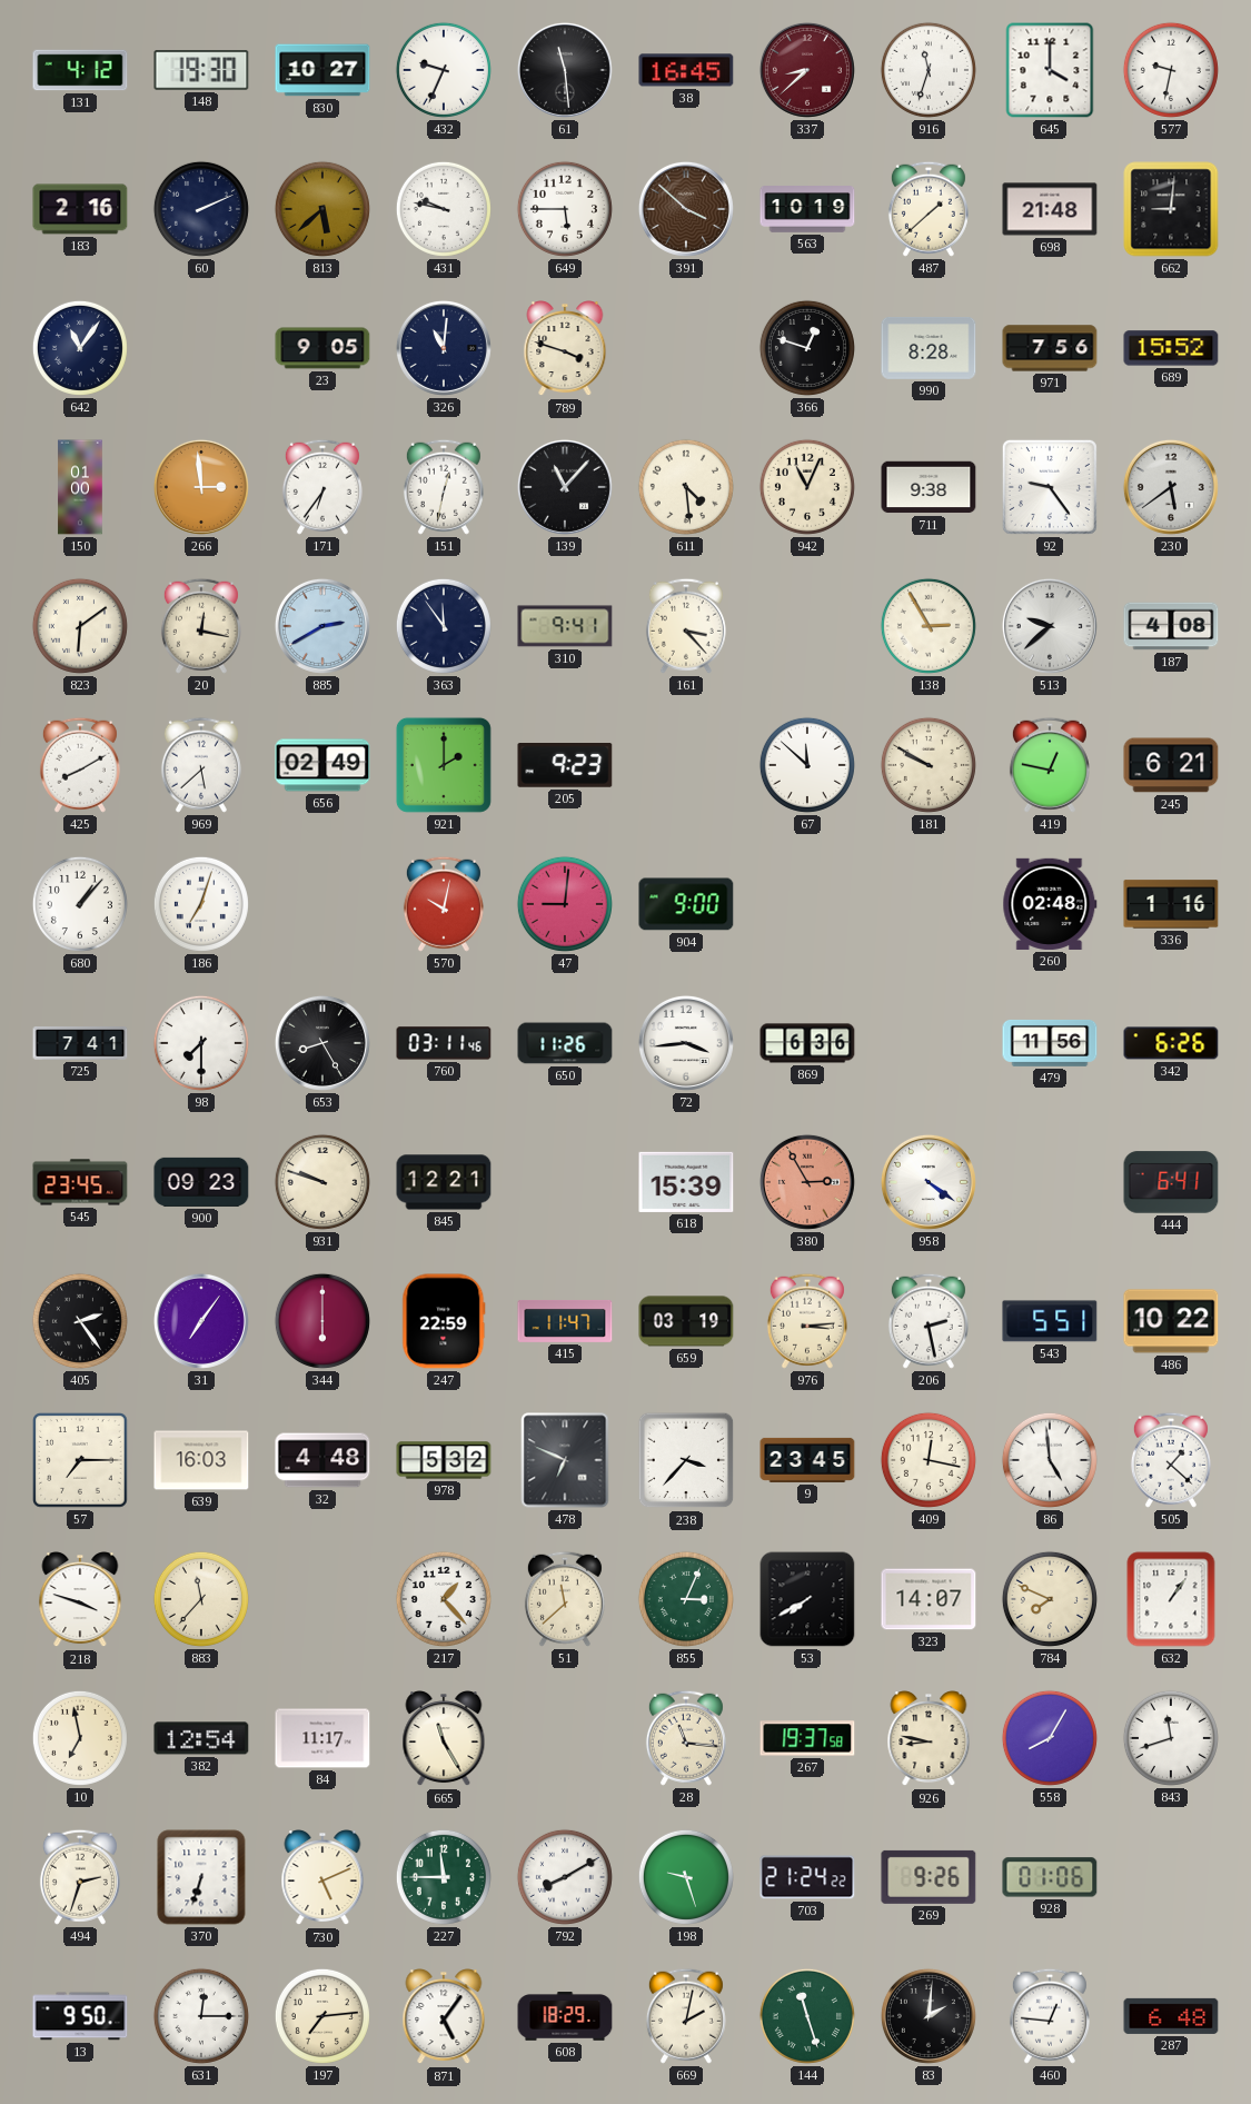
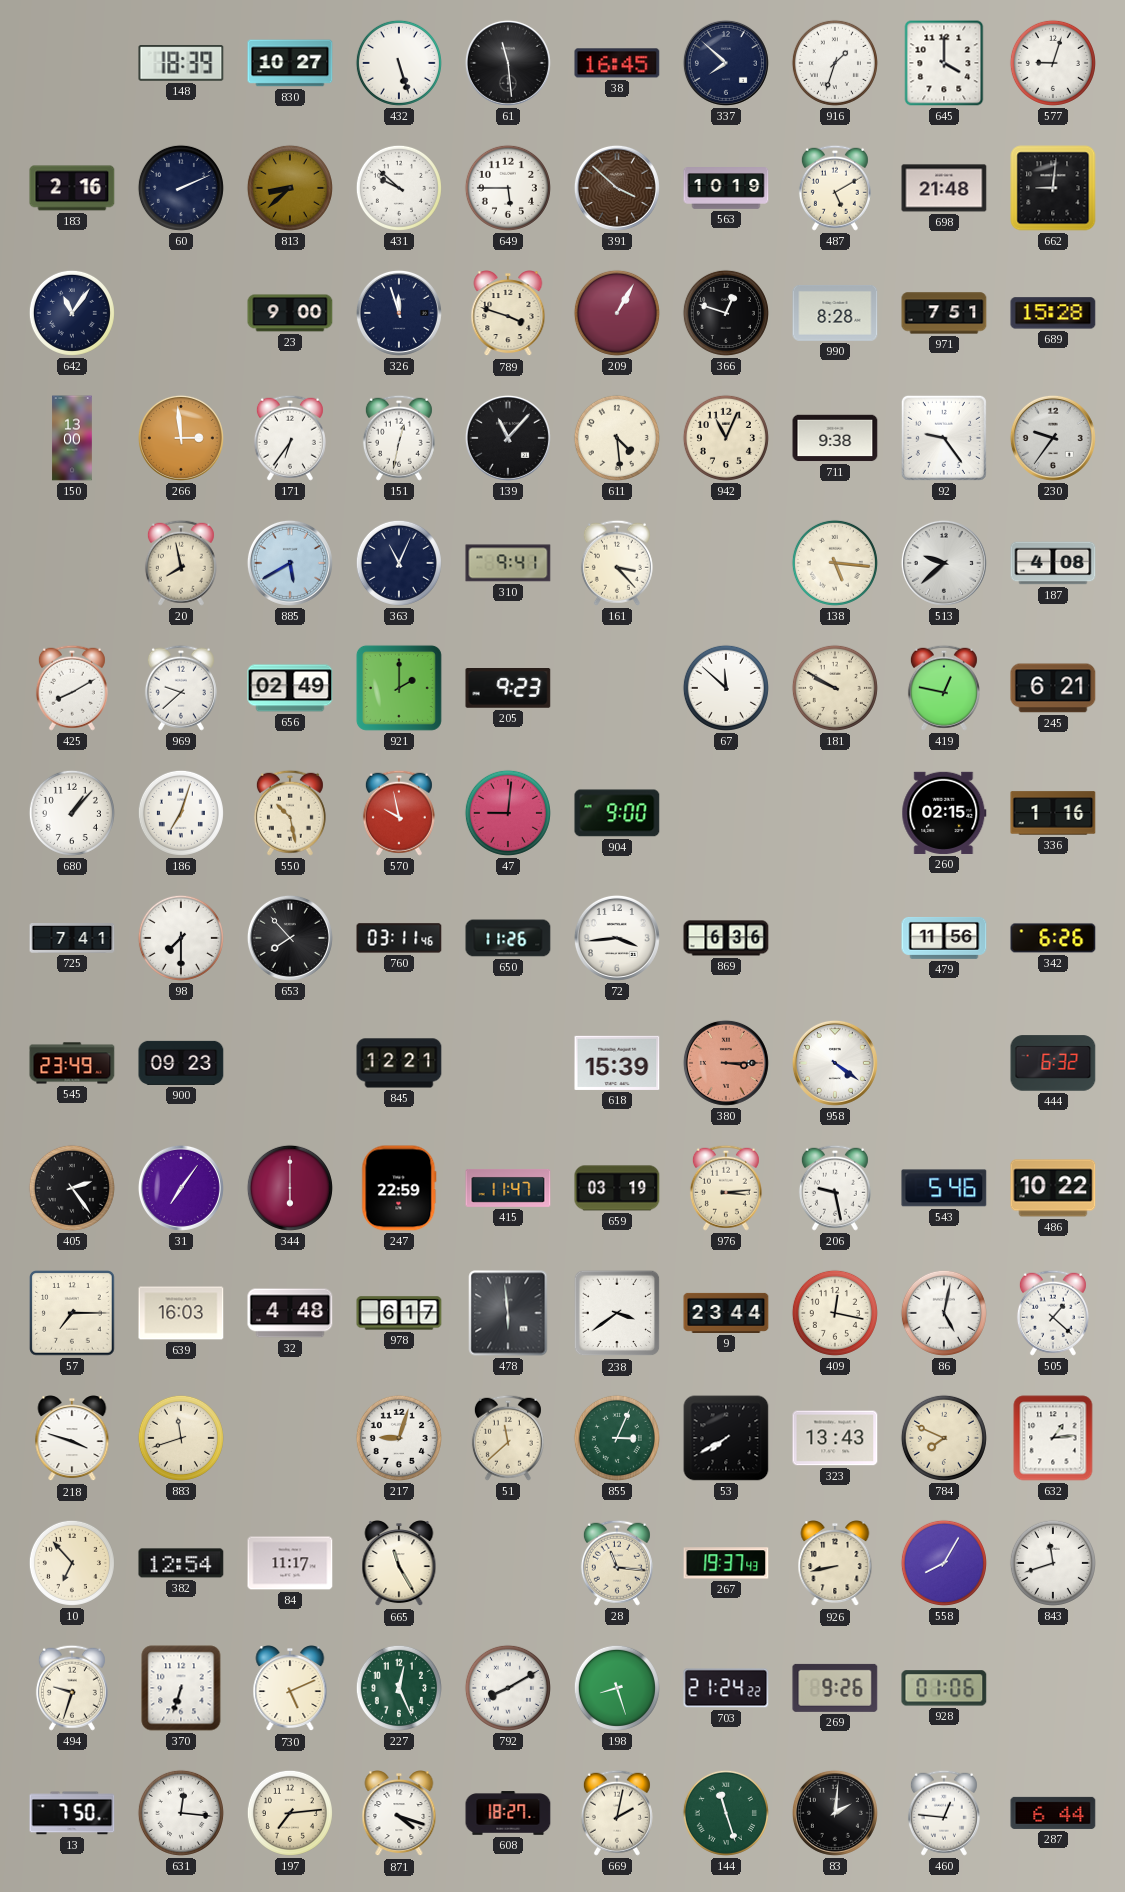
131: 4:12 -> none
148: 19:30 -> 18:39
432: 9:34 -> 5:27
337: 8:38 -> 7:52
337 dial: burgundy -> navy
916: 11:33 -> 1:33
577: 9:32 -> 9:03
813: 5:38 -> 8:38
431: 9:47 -> 9:52
487: 1:38 -> 5:10
23: 9:05 -> 9:00
326: 11:01 -> 11:57
209: none -> 1:05
971: 7:56 -> 7:51
689: 15:52 -> 15:28
150: 01:00 -> 13:00
230: 5:39 -> 9:36
823: 6:09 -> none
20: 12:17 -> 7:58
885: 2:40 -> 5:40
363: 11:54 -> 11:04
138: 2:55 -> 5:16
969: 5:38 -> 9:38
550: none -> 10:28
570: 10:02 -> 9:58
260: 02:48 -> 02:15
653: 8:25 -> 7:53
545: 23:45 -> 23:49
931: 9:48 -> none
380: 2:55 -> 3:15
444: 6:41 -> 6:32
206: 2:28 -> 9:28
543: 5:51 -> 5:46
978: 5:32 -> 6:17
478: 6:49 -> 5:59
238: 3:37 -> 3:39
9: 23:45 -> 23:44
86: 4:59 -> 5:02
883: 11:37 -> 11:42
217: 1:23 -> 9:03
323: 14:07 -> 13:43
632: 1:06 -> 1:14
10: 6:58 -> 6:53
267: 19:37:58 -> 19:37:43
926: 8:47 -> 8:43
494: 2:33 -> 9:33
227: 11:45 -> 12:26
198: 9:27 -> 8:27
13: 9:50 -> 7:50
631: 12:15 -> 12:16
871: 5:06 -> 4:18
608: 18:29 -> 18:27
287: 6:48 -> 6:44
